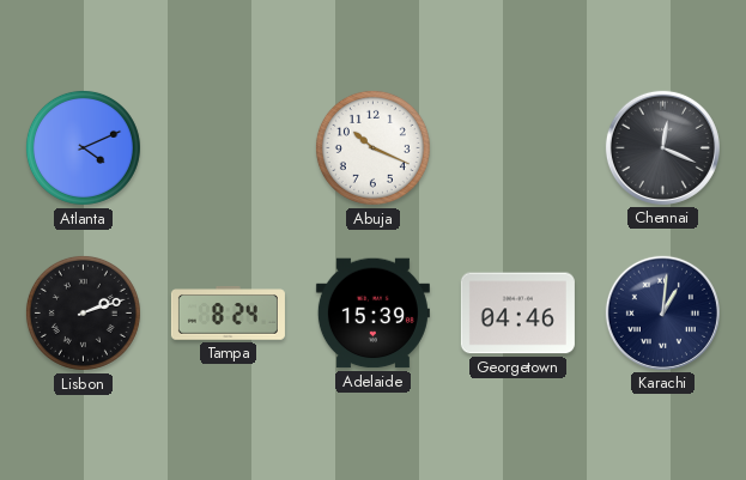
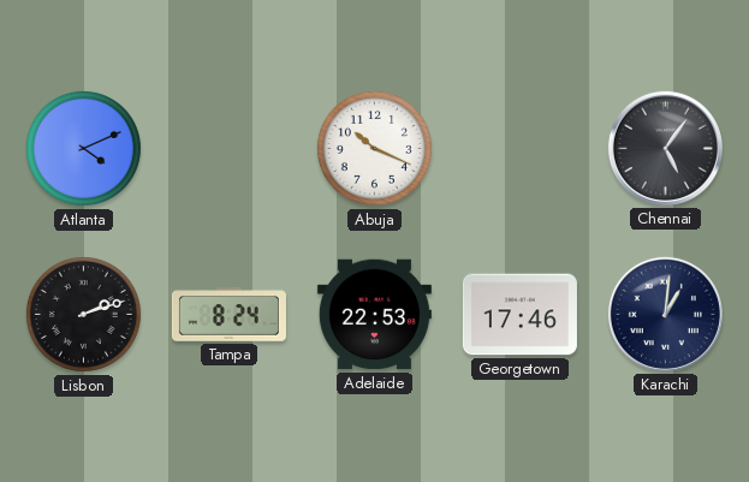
Chennai: 12:19 -> 5:06
Adelaide: 15:39 -> 22:53
Georgetown: 04:46 -> 17:46
